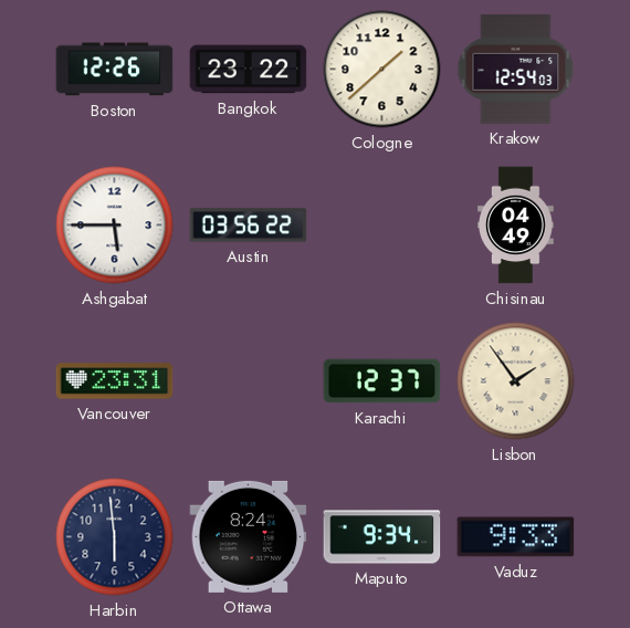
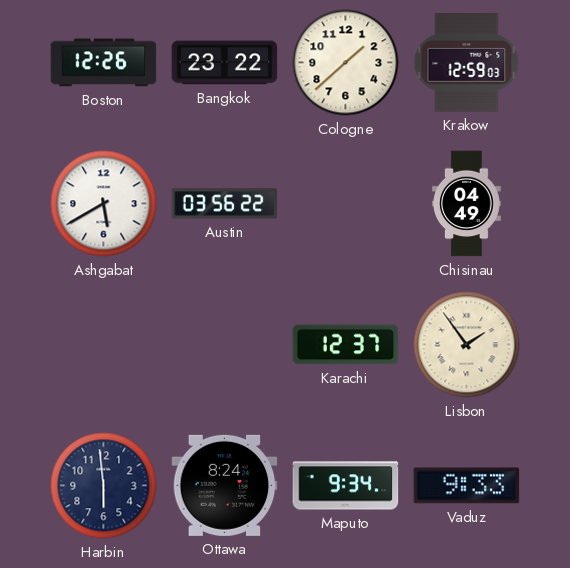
Krakow: 12:54 -> 12:59
Ashgabat: 5:45 -> 5:40
Vancouver: 23:31 -> none
